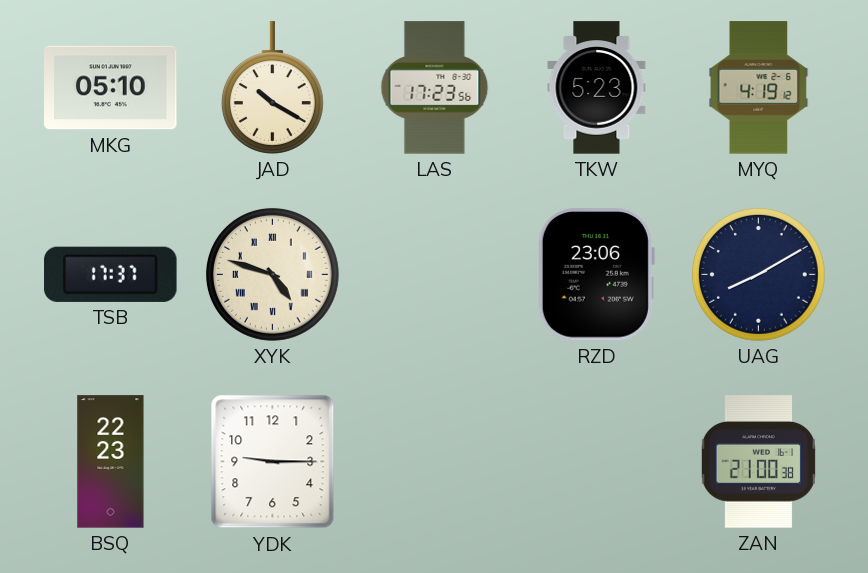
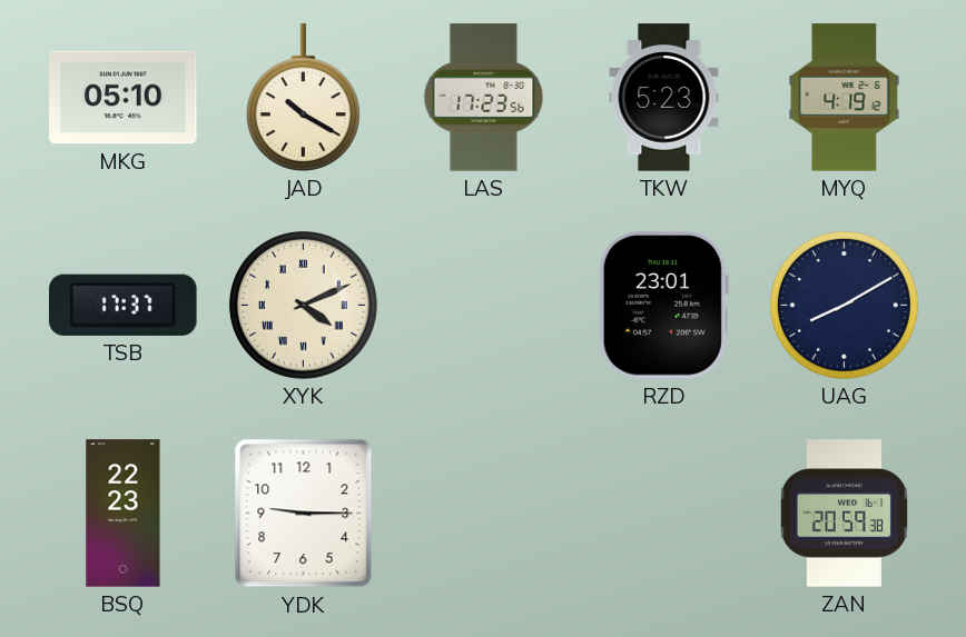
XYK: 4:48 -> 4:11
RZD: 23:06 -> 23:01
ZAN: 21:00 -> 20:59
